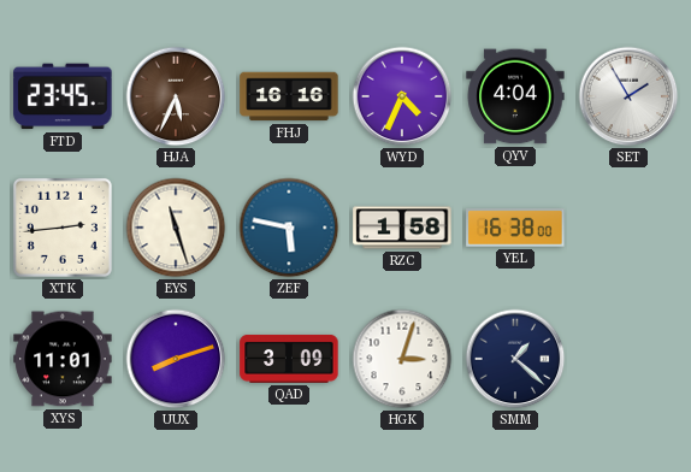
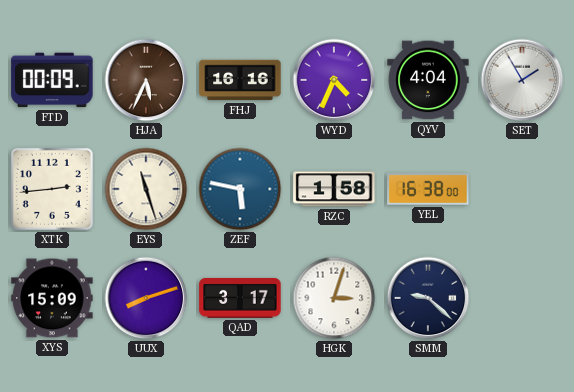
FTD: 23:45 -> 00:09
XYS: 11:01 -> 15:09
QAD: 3:09 -> 3:17
SMM: 1:22 -> 9:22
